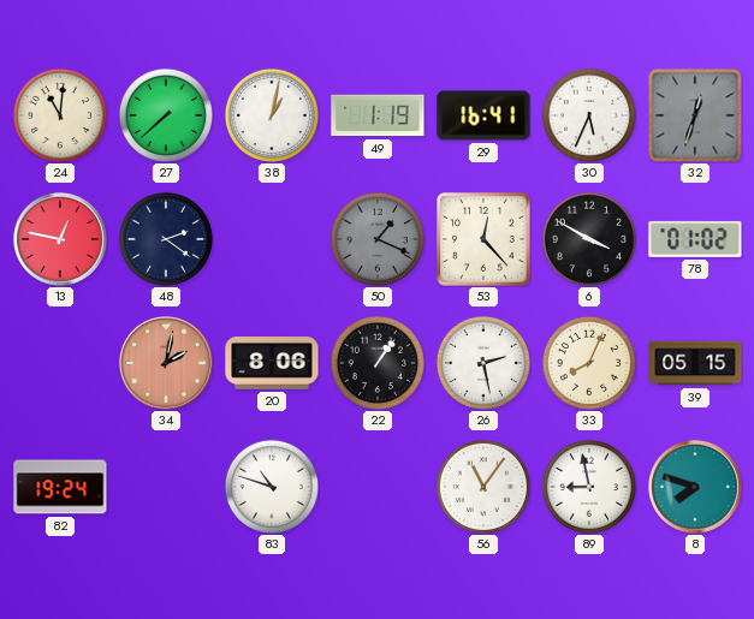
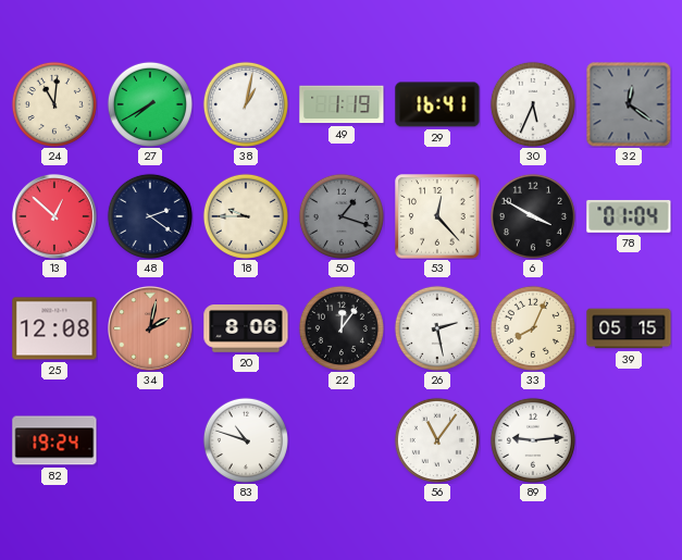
27: 7:38 -> 7:40
32: 12:33 -> 12:21
13: 12:47 -> 12:52
18: none -> 9:45
50: 1:19 -> 1:18
78: 01:02 -> 01:04
25: none -> 12:08
22: 1:06 -> 12:06
89: 8:58 -> 9:14
8: 7:48 -> none
